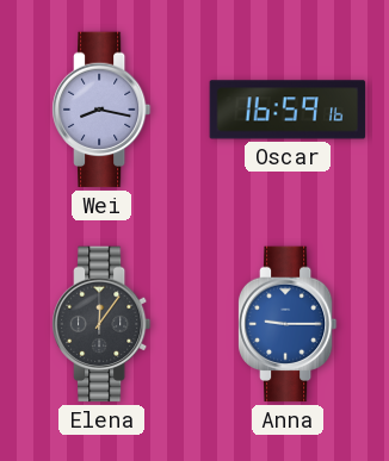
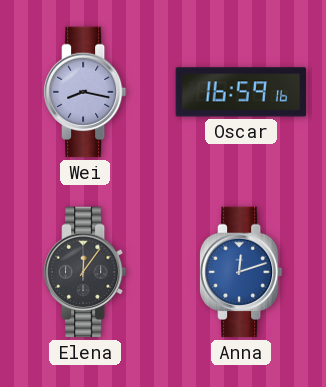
Anna: 9:15 -> 12:12
